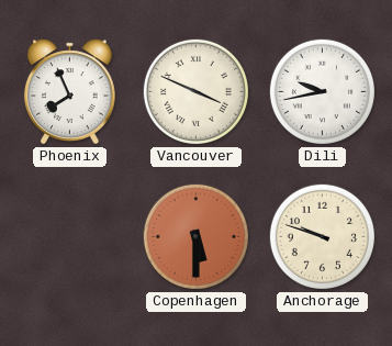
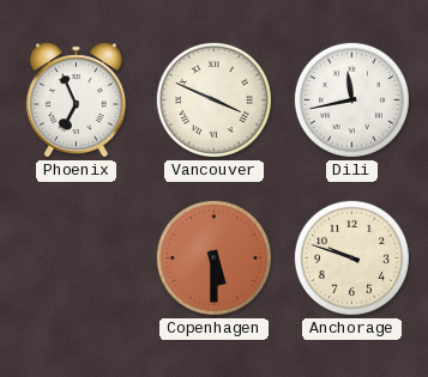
Phoenix: 7:56 -> 6:56
Dili: 9:43 -> 11:43
